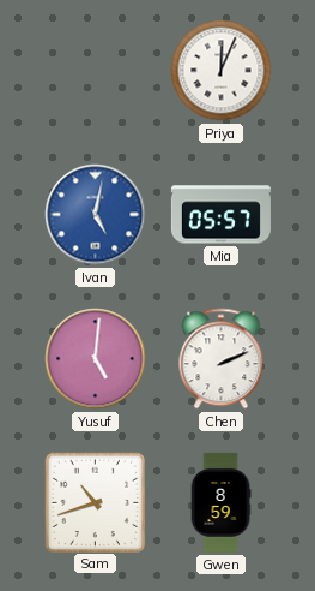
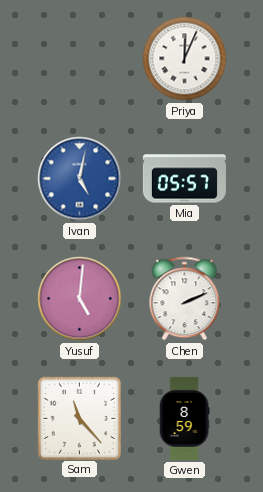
Sam: 10:42 -> 11:23
